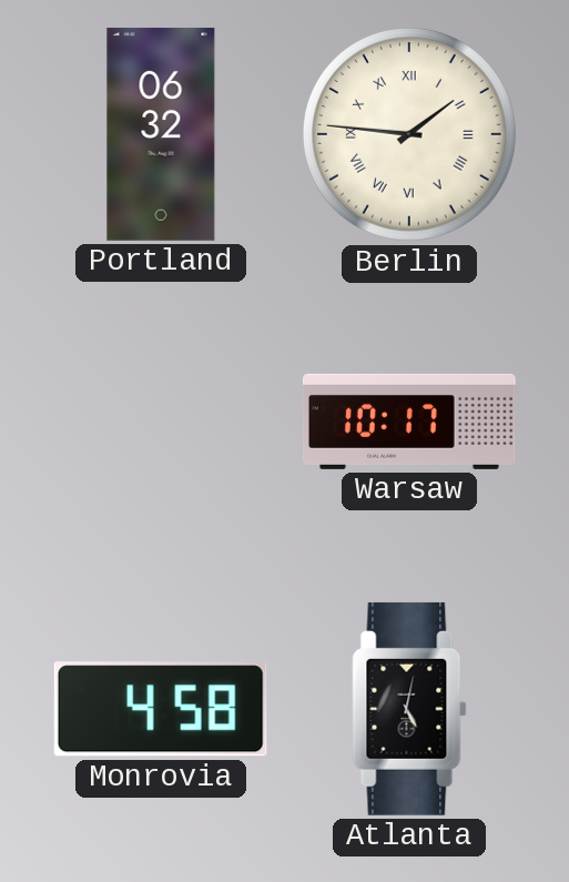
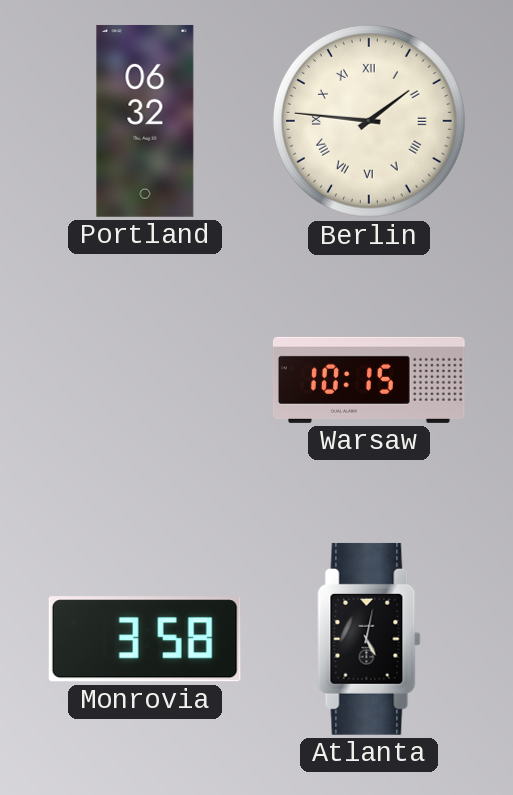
Warsaw: 10:17 -> 10:15
Monrovia: 4:58 -> 3:58
